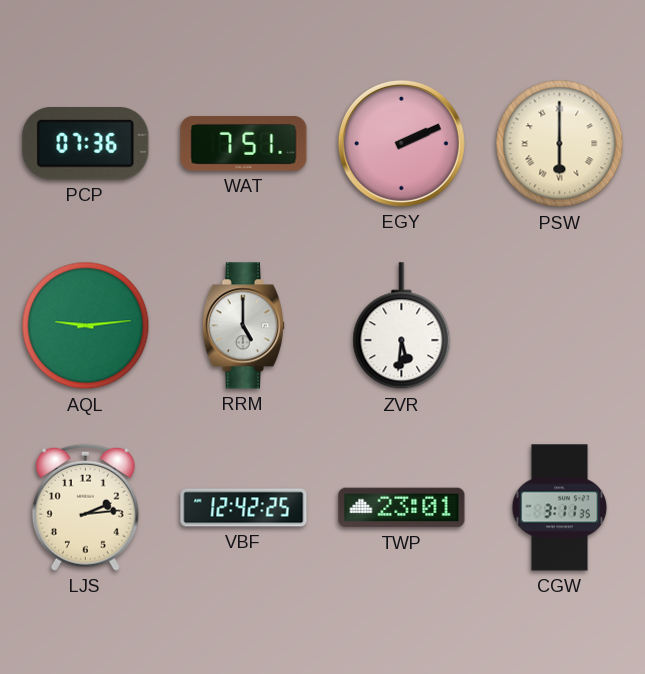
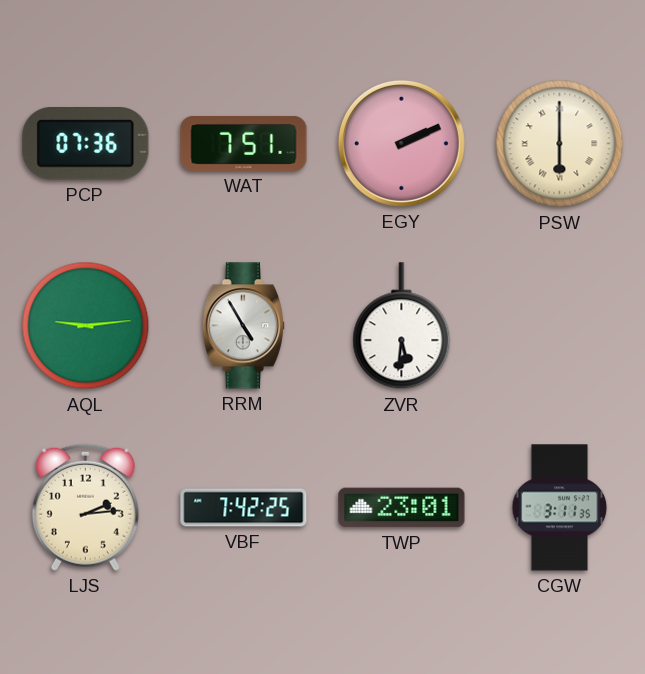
RRM: 5:00 -> 4:55
VBF: 12:42 -> 7:42
